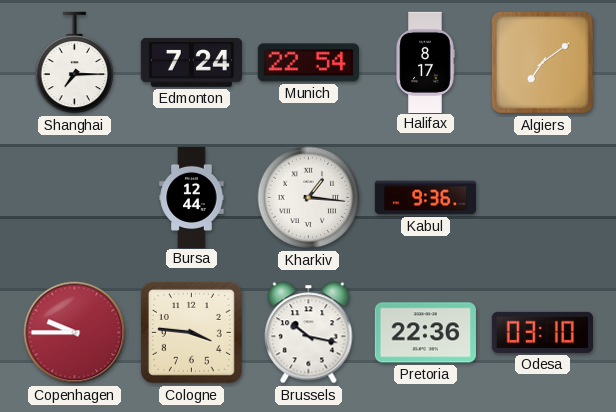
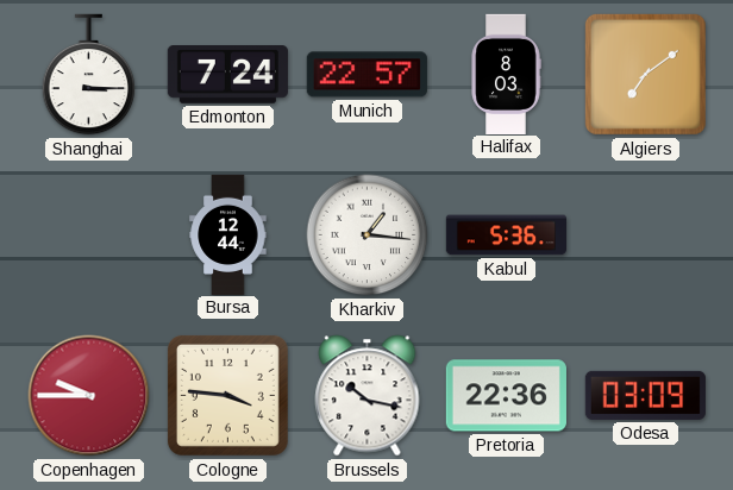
Shanghai: 7:15 -> 3:15
Munich: 22:54 -> 22:57
Halifax: 8:17 -> 8:03
Kabul: 9:36 -> 5:36
Odesa: 03:10 -> 03:09
